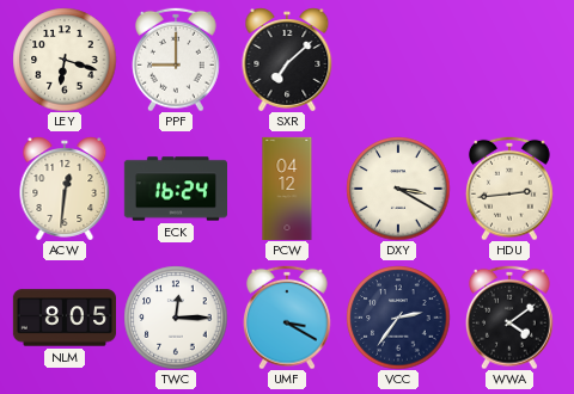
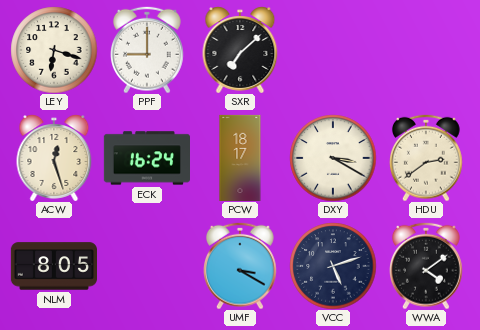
ACW: 12:31 -> 12:27
PCW: 04:12 -> 18:17
HDU: 2:44 -> 2:39
TWC: 12:15 -> none
VCC: 2:36 -> 5:12
